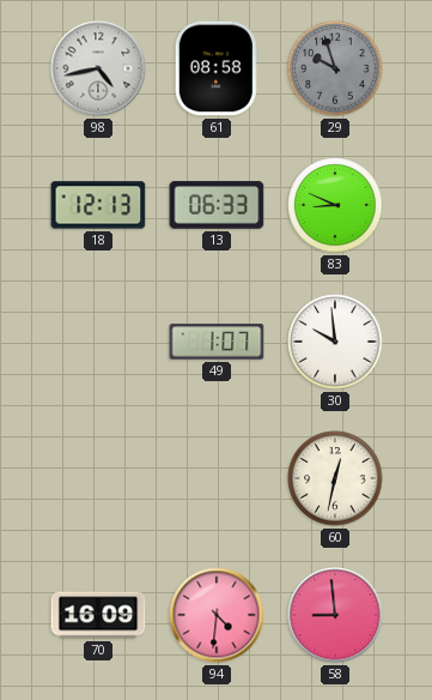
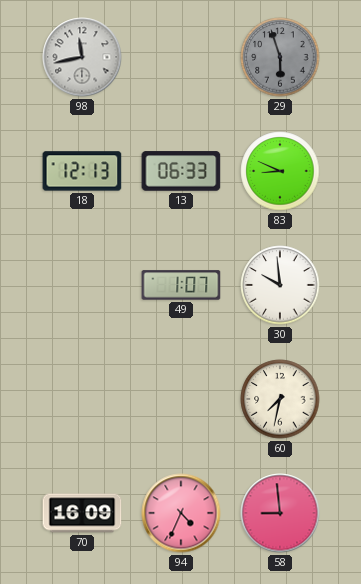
98: 4:43 -> 11:43
61: 08:58 -> none
29: 9:57 -> 5:57
60: 12:32 -> 7:32
94: 4:31 -> 4:34
